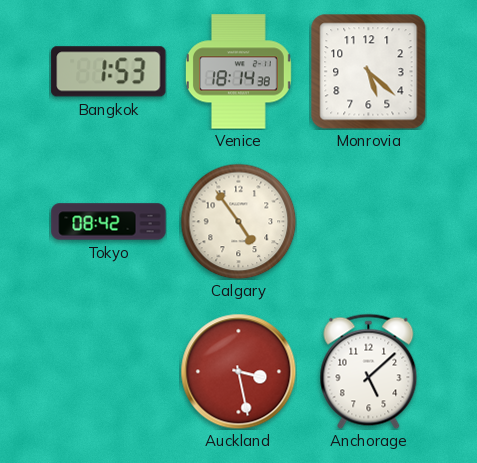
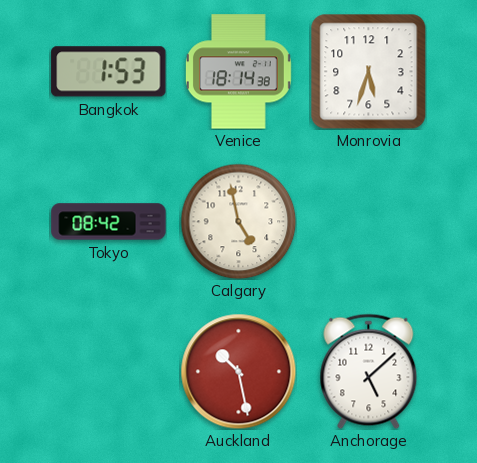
Monrovia: 5:22 -> 5:33
Calgary: 4:54 -> 4:58
Auckland: 3:28 -> 10:28
